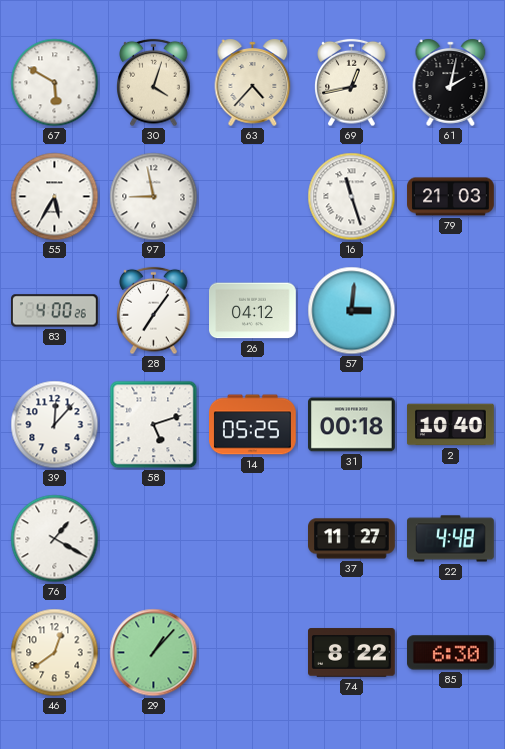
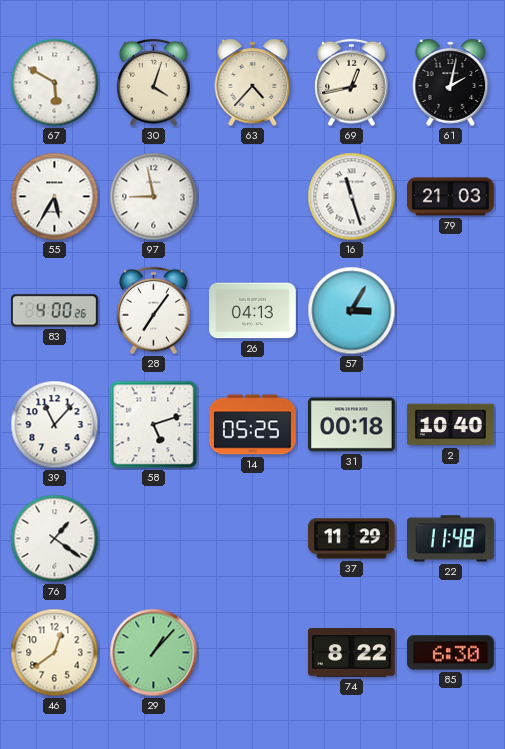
26: 04:12 -> 04:13
57: 3:01 -> 3:05
39: 12:07 -> 11:07
76: 1:20 -> 1:21
37: 11:27 -> 11:29
22: 4:48 -> 11:48
